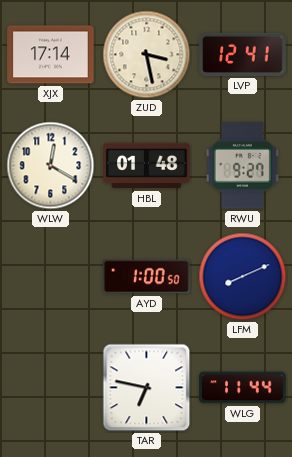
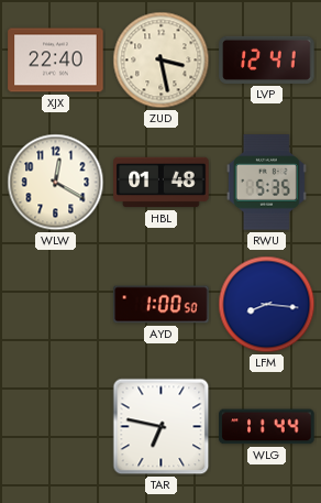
XJX: 17:14 -> 22:40
RWU: 9:27 -> 5:35
LFM: 8:11 -> 8:16
